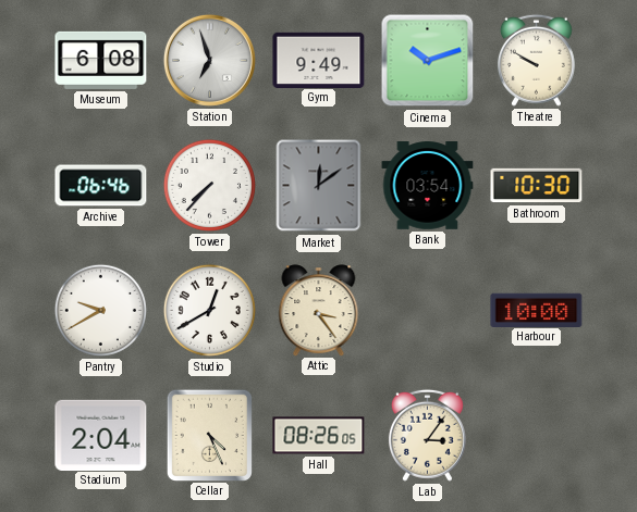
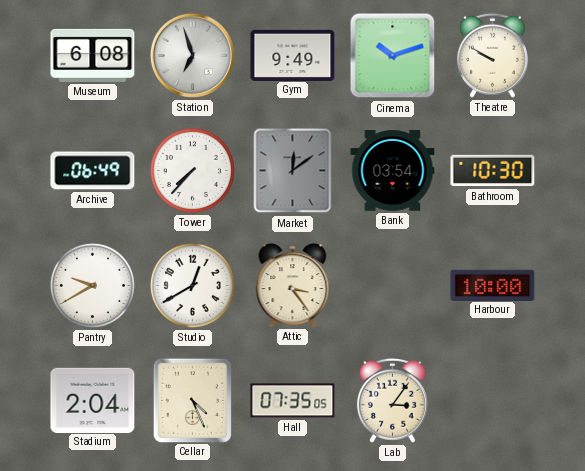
Archive: 06:46 -> 06:49
Hall: 08:26 -> 07:35
